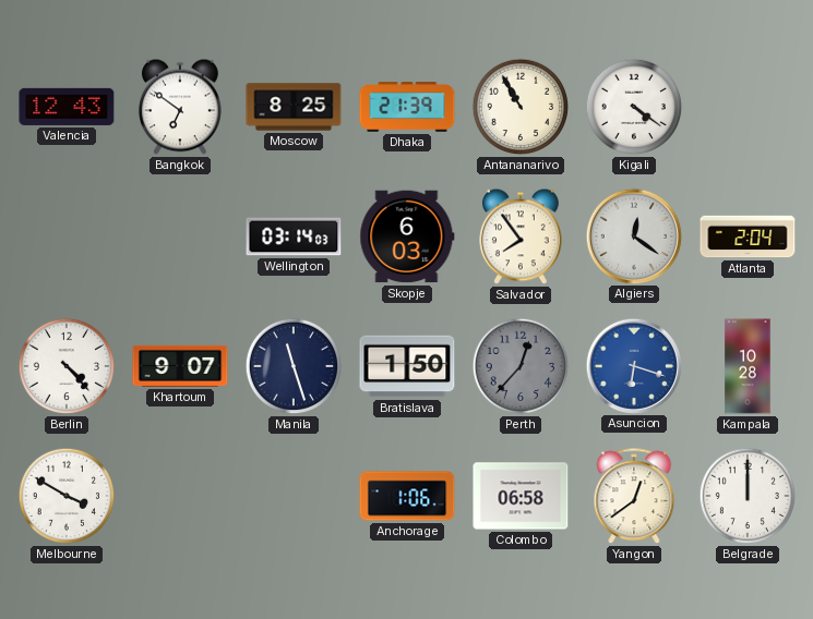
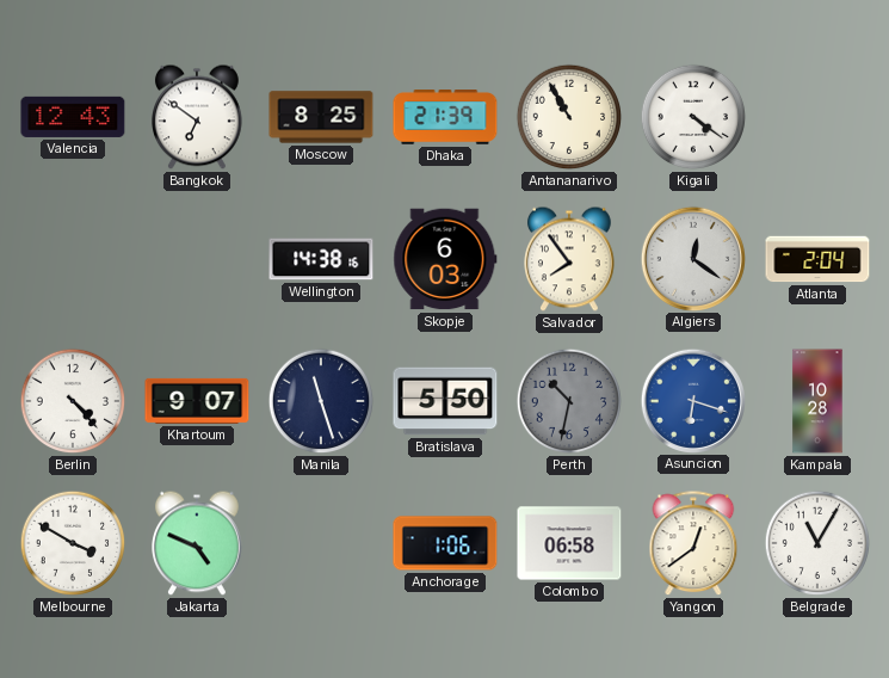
Wellington: 03:14 -> 14:38
Bratislava: 1:50 -> 5:50
Perth: 12:37 -> 10:32
Jakarta: none -> 4:49
Belgrade: 12:00 -> 11:05
